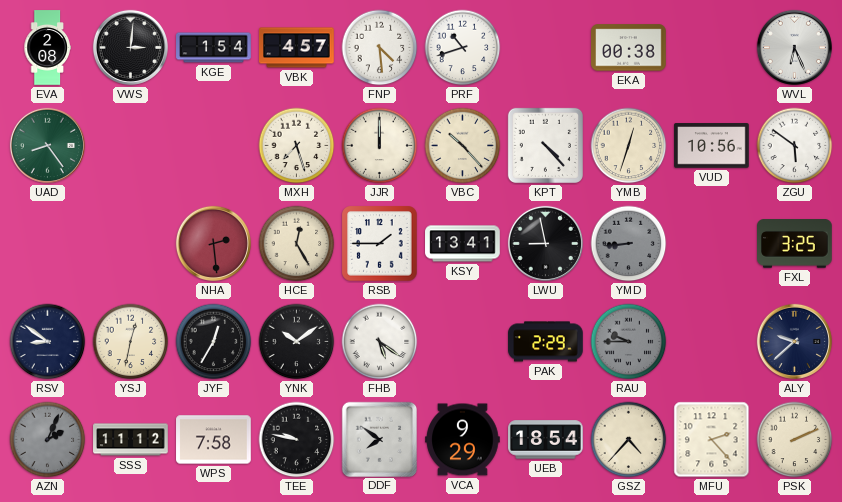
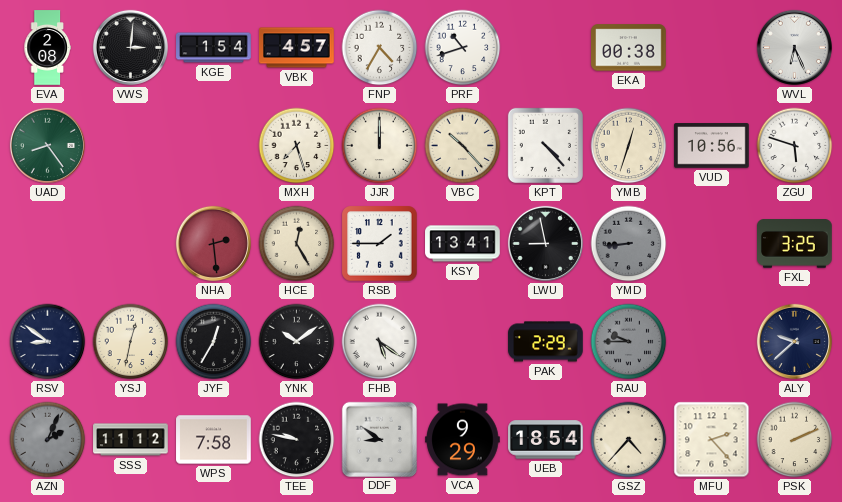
FNP: 4:29 -> 4:35
ZGU: 5:51 -> 5:48
DDF: 7:51 -> 8:51
